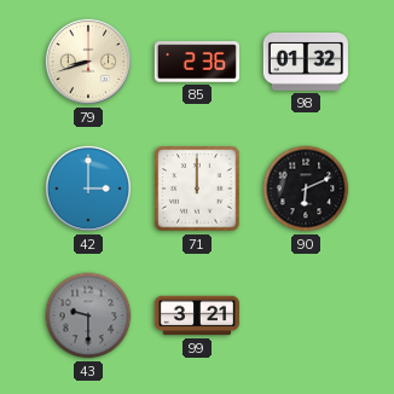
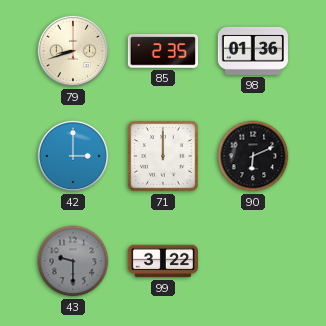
85: 2:36 -> 2:35
98: 01:32 -> 01:36
99: 3:21 -> 3:22
